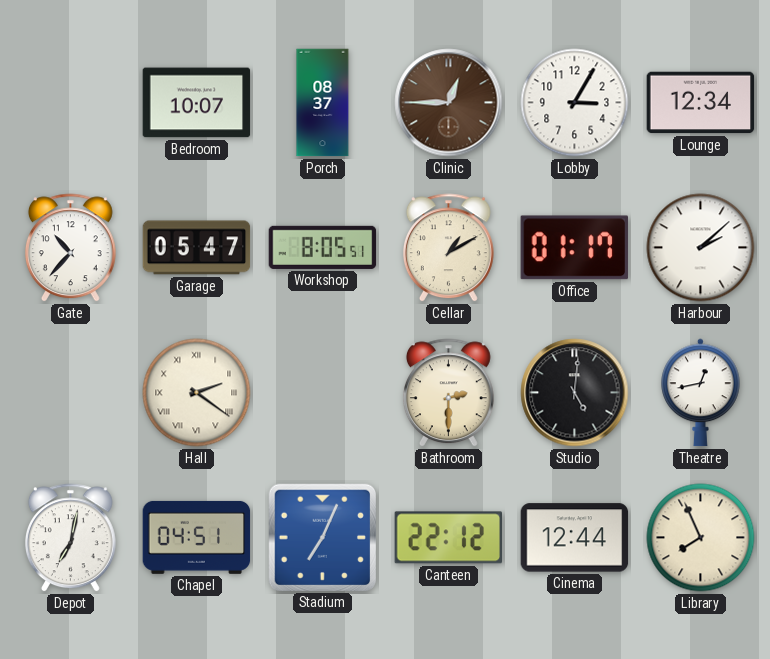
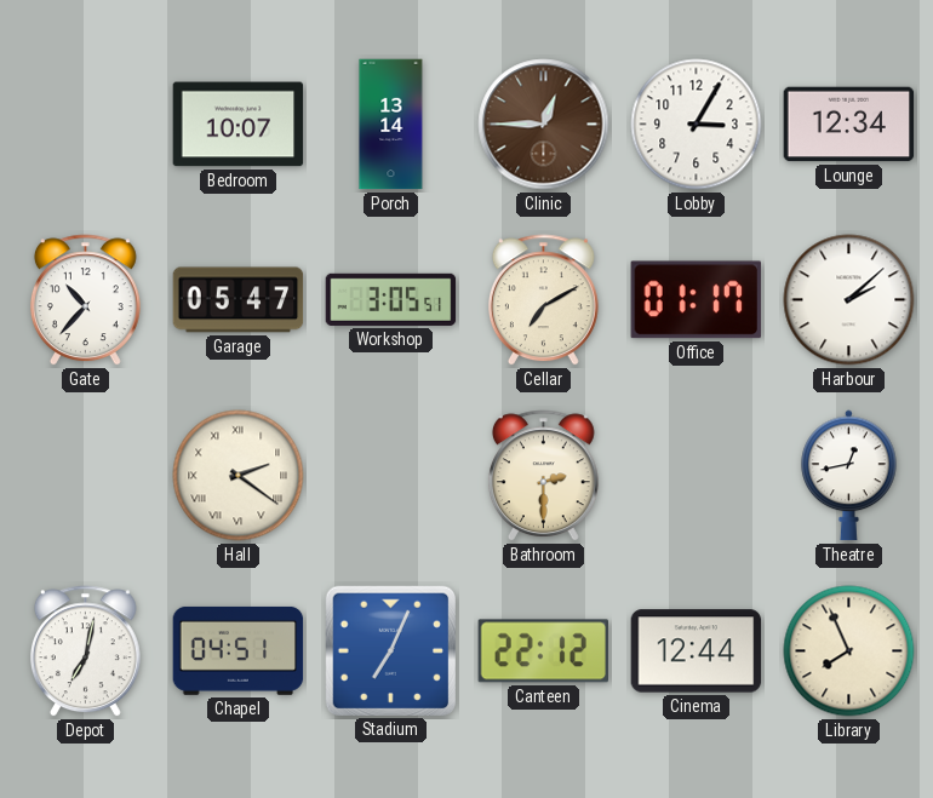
Porch: 08:37 -> 13:14
Workshop: 8:05 -> 3:05
Cellar: 1:10 -> 7:10
Studio: 5:01 -> none
